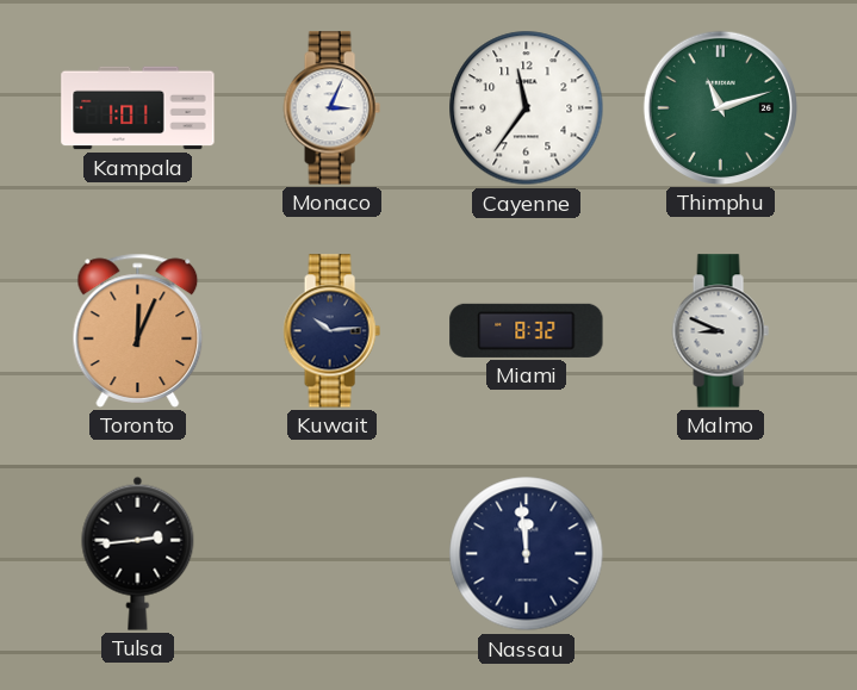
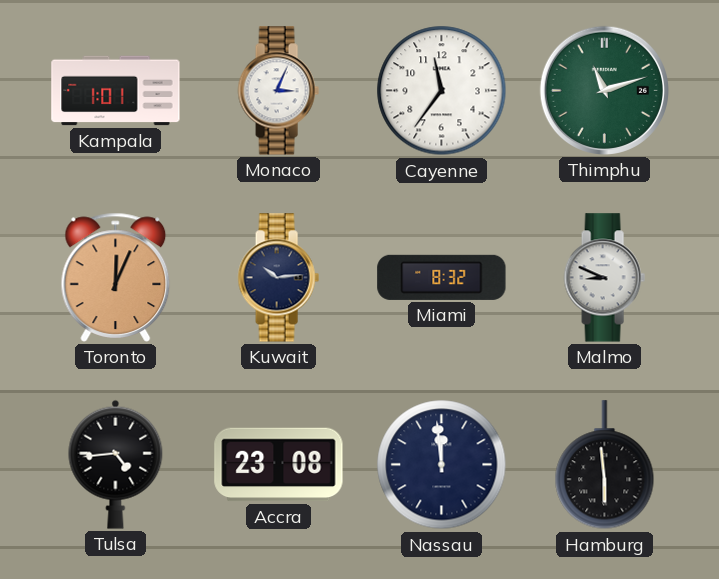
Tulsa: 2:44 -> 4:44
Accra: none -> 23:08
Hamburg: none -> 5:59
